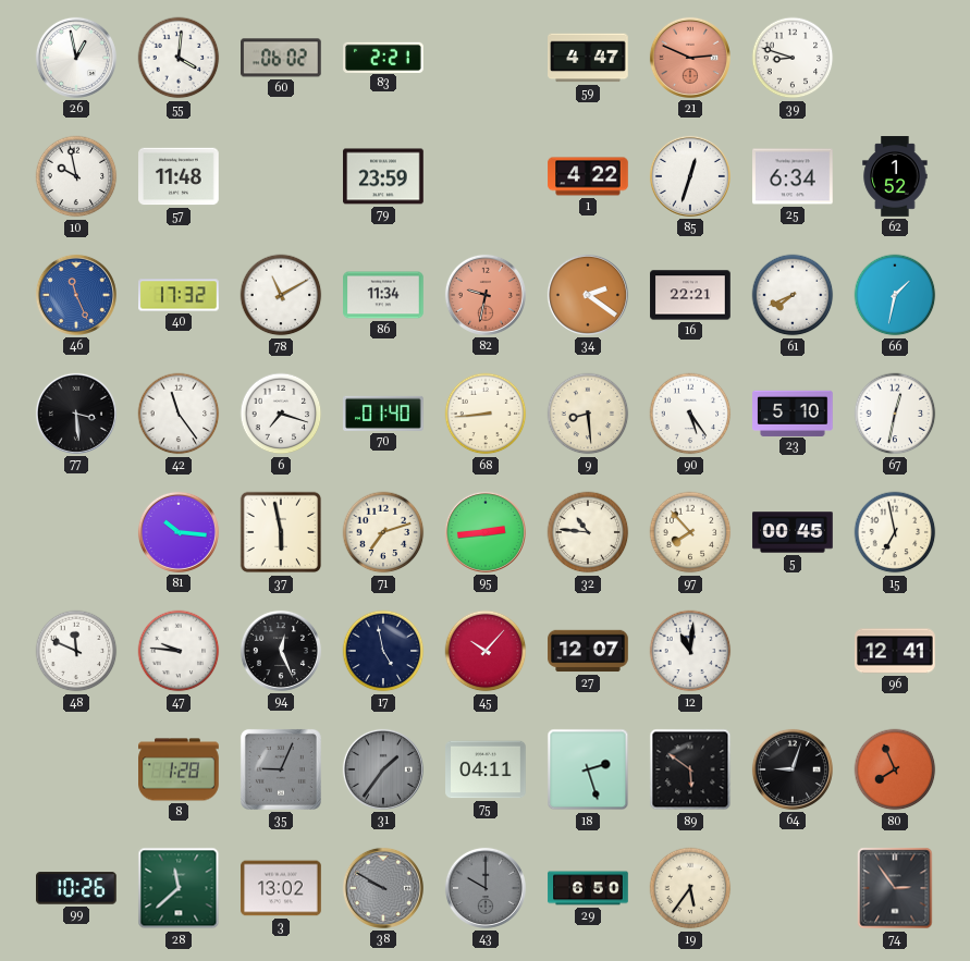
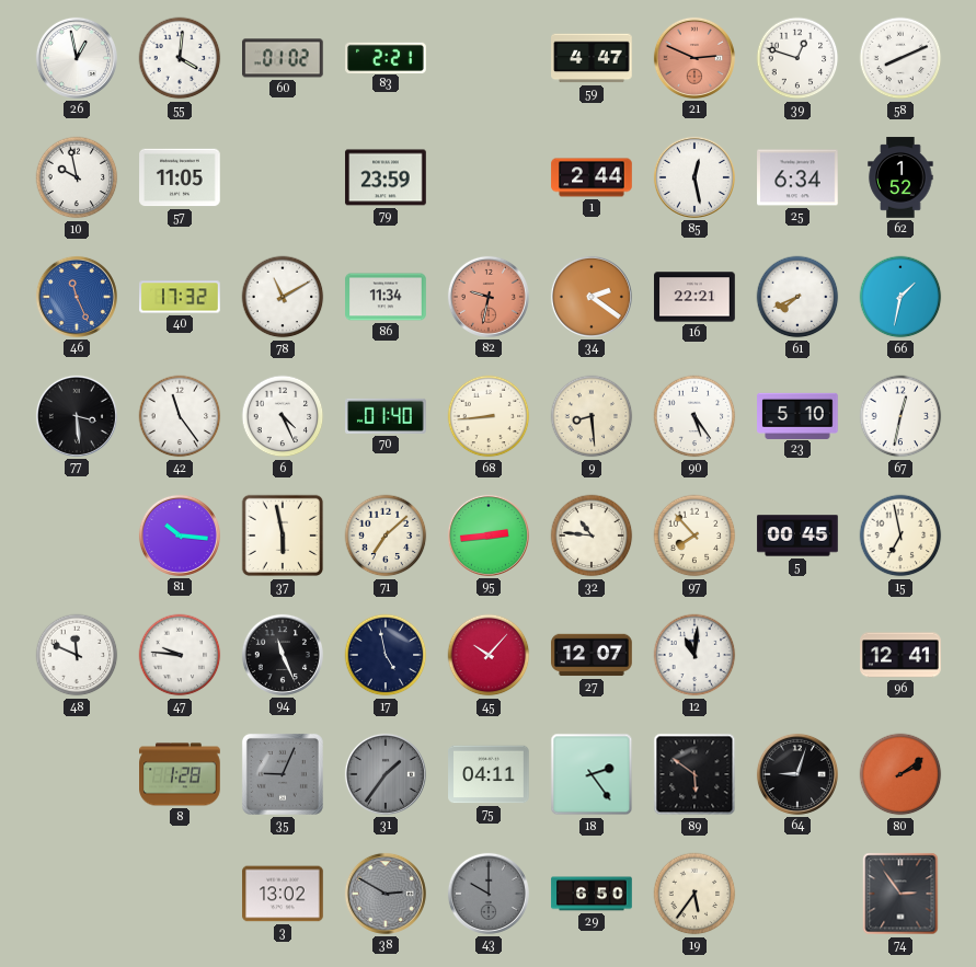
60: 06:02 -> 01:02
39: 8:48 -> 12:48
58: none -> 8:11
57: 11:48 -> 11:05
1: 4:22 -> 2:44
85: 12:33 -> 12:28
6: 7:18 -> 4:26
71: 7:12 -> 7:08
94: 12:26 -> 11:26
18: 2:27 -> 2:24
80: 7:56 -> 2:09
99: 10:26 -> none
28: 11:38 -> none
38: 9:50 -> 2:50
